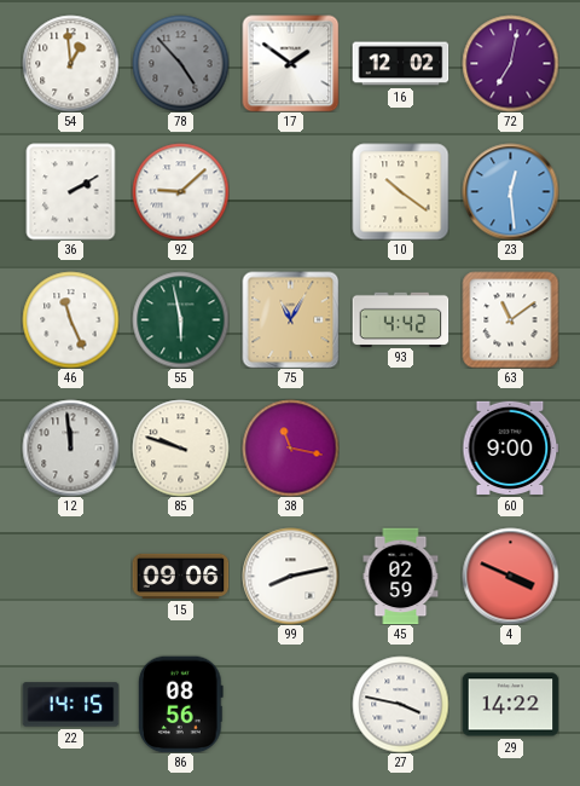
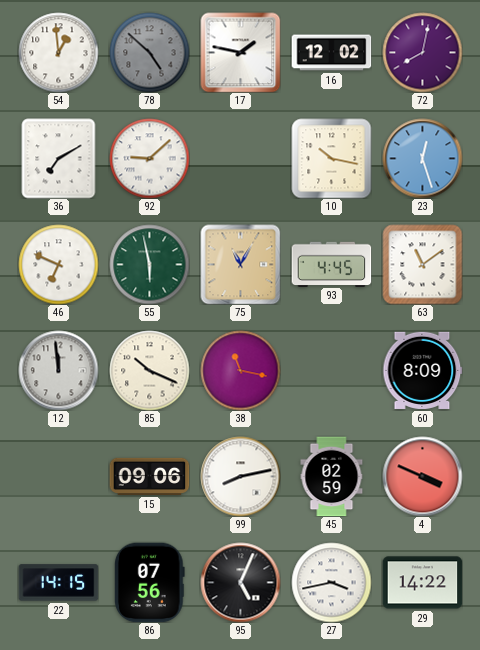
78: 4:53 -> 4:52
17: 1:51 -> 1:47
72: 7:02 -> 8:02
36: 2:10 -> 7:10
10: 10:21 -> 10:17
23: 12:29 -> 12:27
46: 11:26 -> 6:49
93: 4:42 -> 4:45
85: 9:48 -> 10:19
60: 9:00 -> 8:09
86: 08:56 -> 07:56
95: none -> 5:04
27: 3:47 -> 3:43
